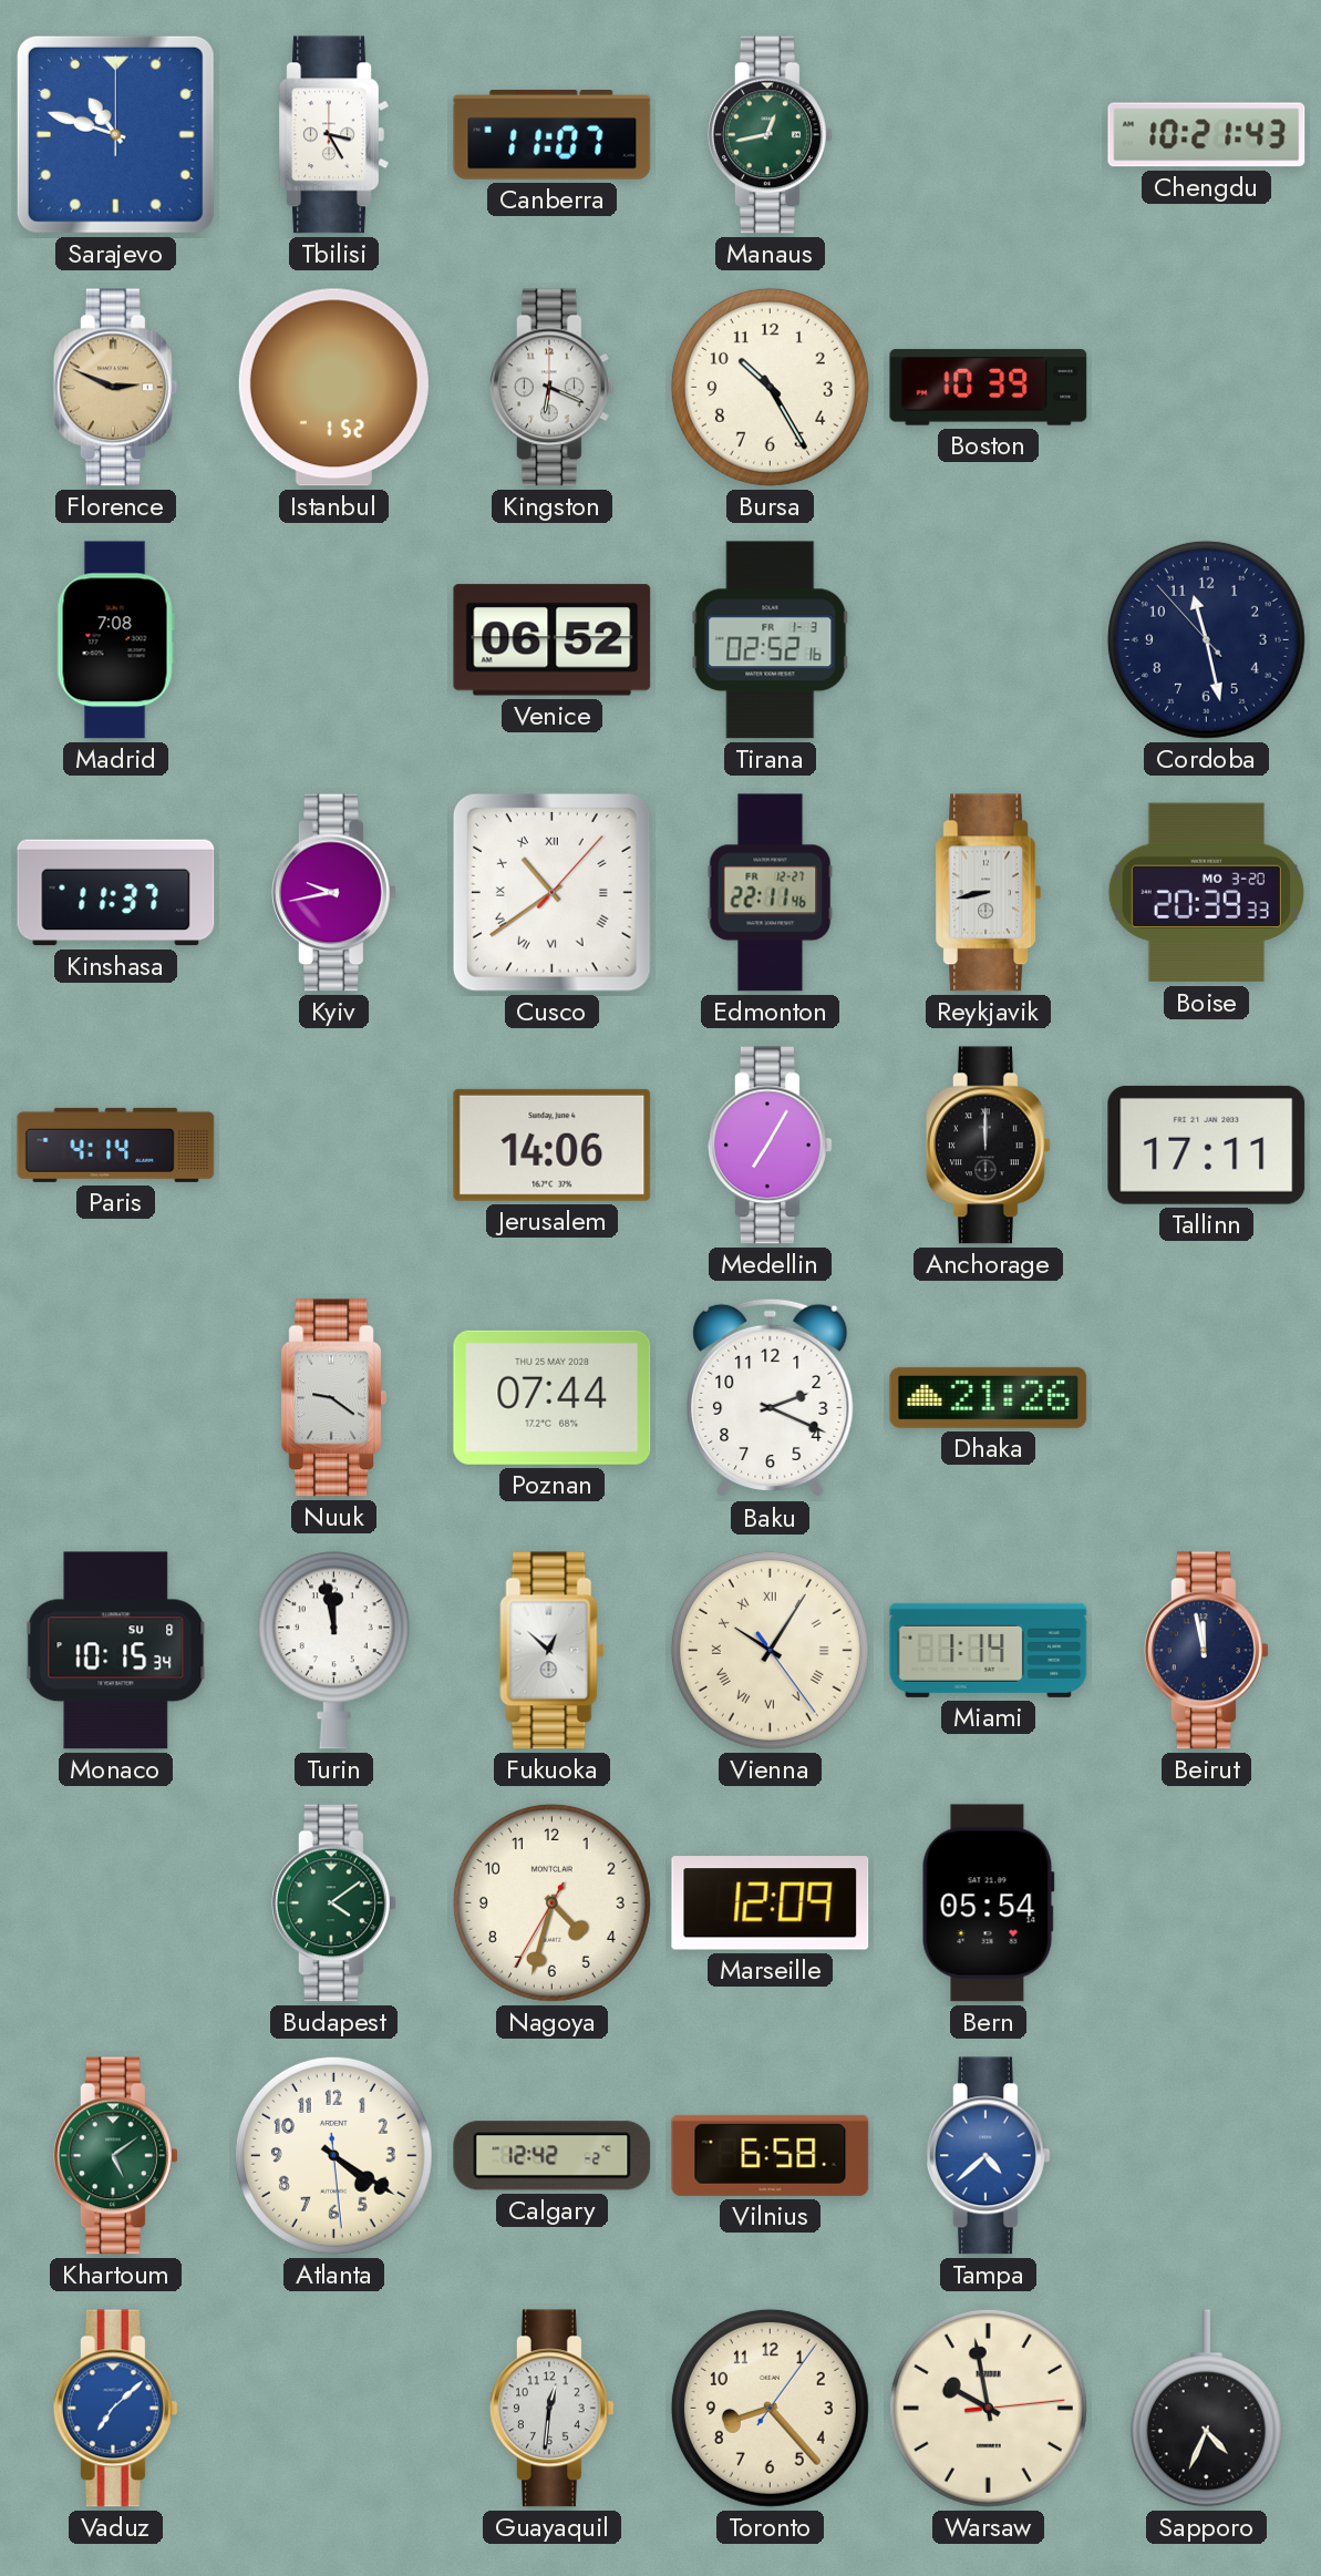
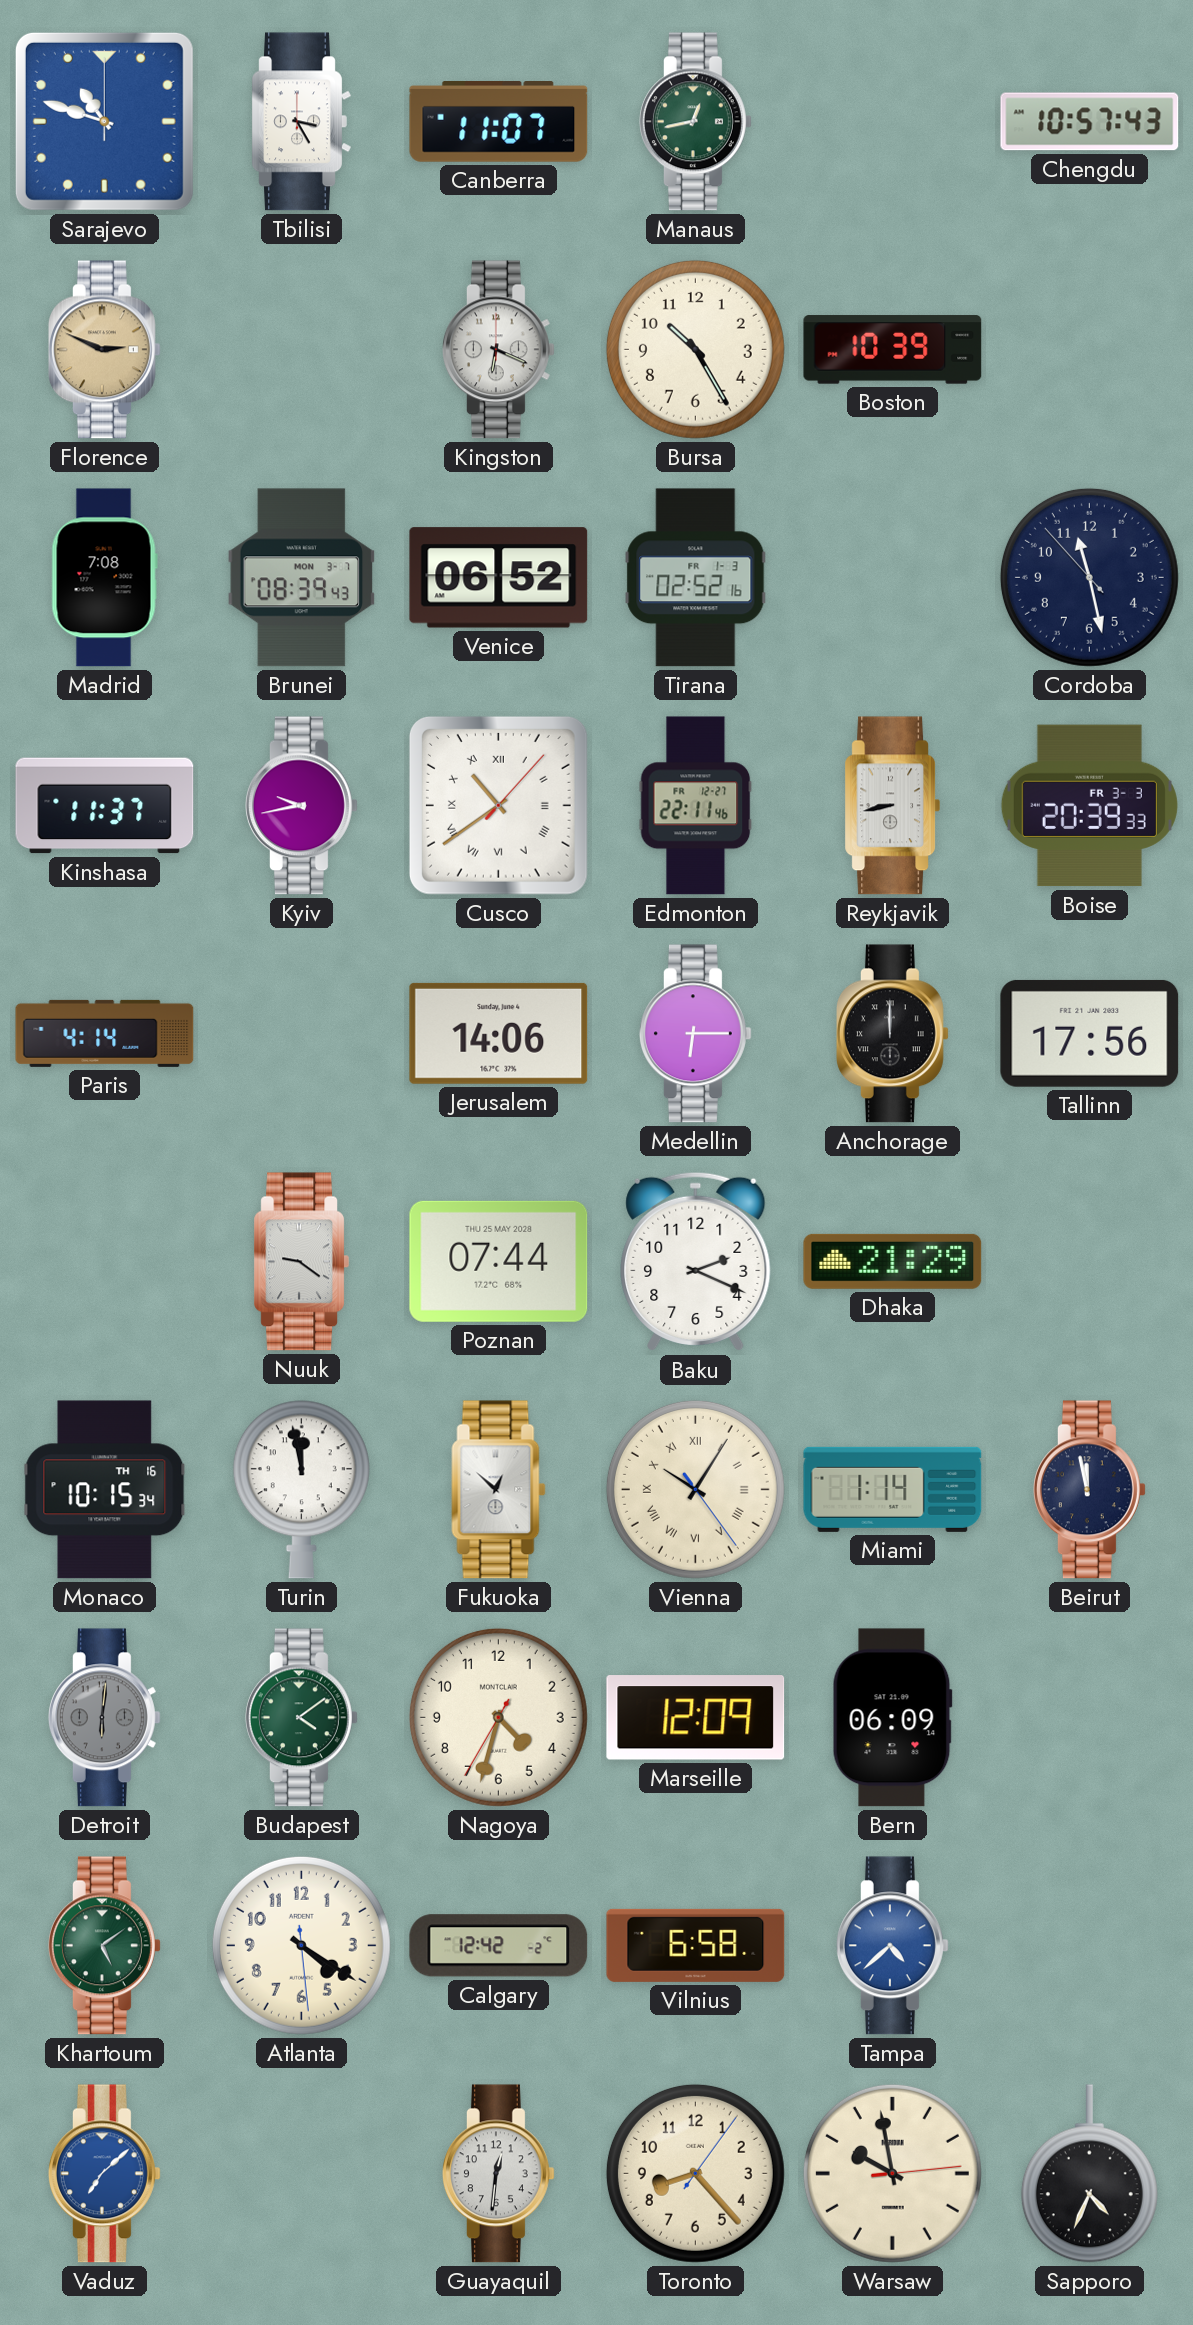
Chengdu: 10:21 -> 10:57
Istanbul: 1:52 -> none
Brunei: none -> 08:39
Boise date: MO 3-20 -> FR 3-3
Medellin: 7:05 -> 6:15
Tallinn: 17:11 -> 17:56
Dhaka: 21:26 -> 21:29
Monaco date: SU 8 -> TH 16
Detroit: none -> 6:01
Bern: 05:54 -> 06:09
